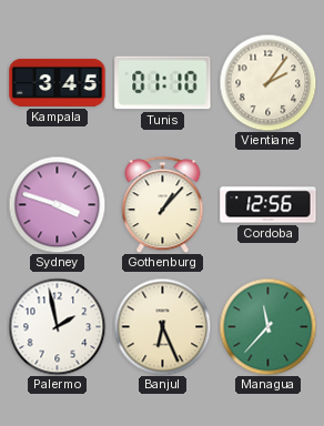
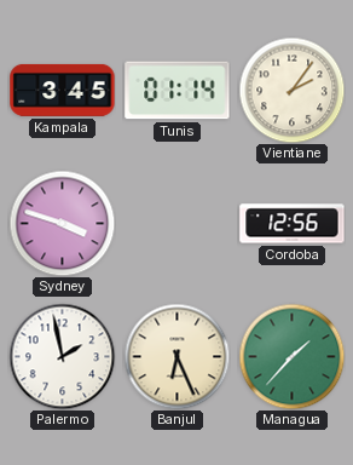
Tunis: 01:10 -> 01:14
Gothenburg: 1:07 -> none
Managua: 11:37 -> 1:37
